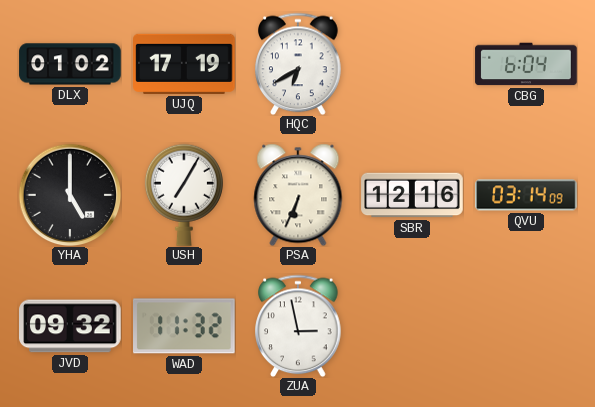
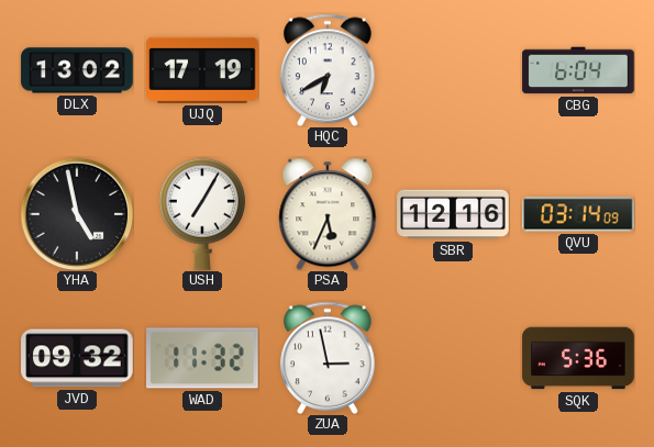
DLX: 01:02 -> 13:02
YHA: 5:00 -> 4:58
PSA: 6:34 -> 5:34
SQK: none -> 5:36
